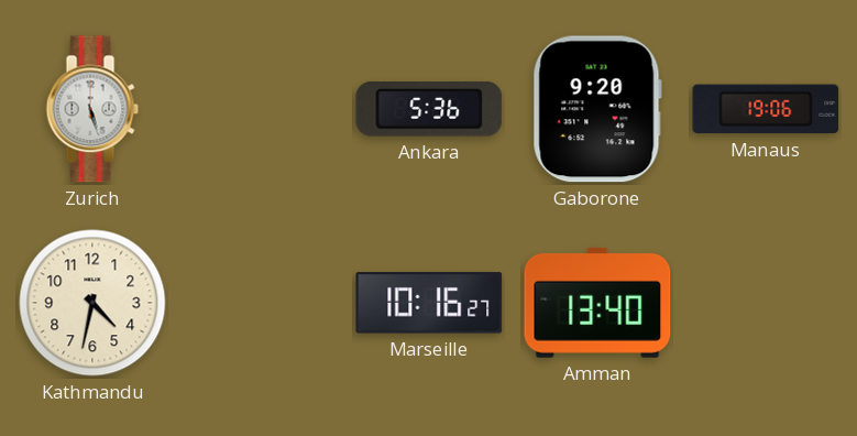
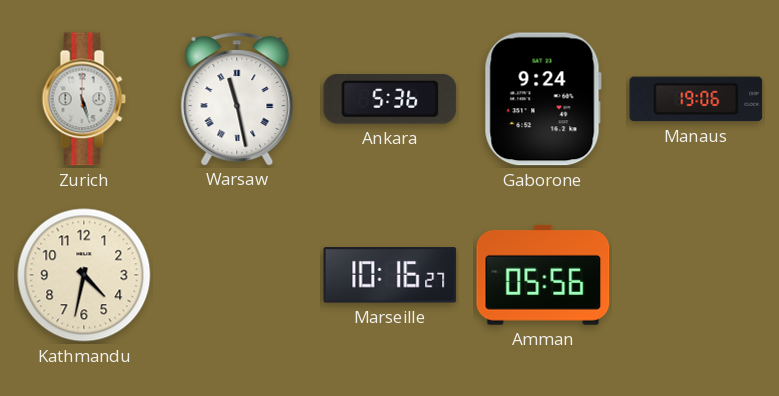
Warsaw: none -> 11:28
Gaborone: 9:20 -> 9:24
Amman: 13:40 -> 05:56
